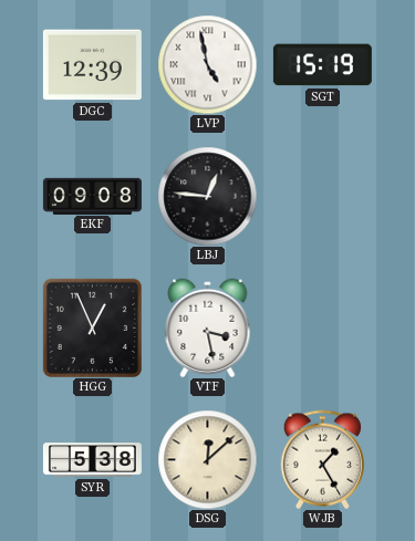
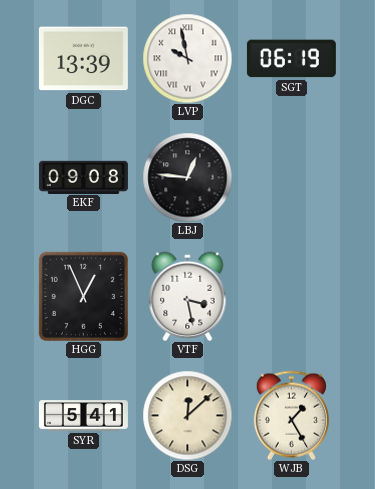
DGC: 12:39 -> 13:39
LVP: 4:58 -> 9:58
SGT: 15:19 -> 06:19
SYR: 5:38 -> 5:41
